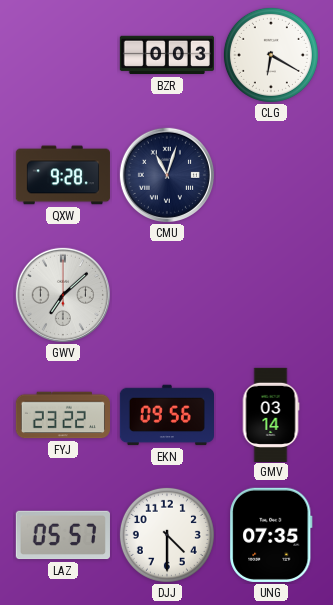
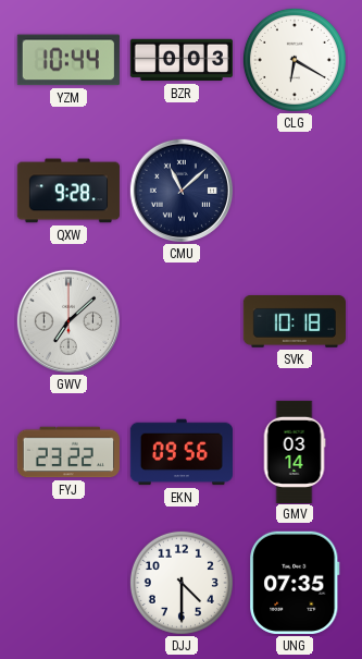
YZM: none -> 10:44
CMU: 11:03 -> 11:08
SVK: none -> 10:18
LAZ: 05:57 -> none
